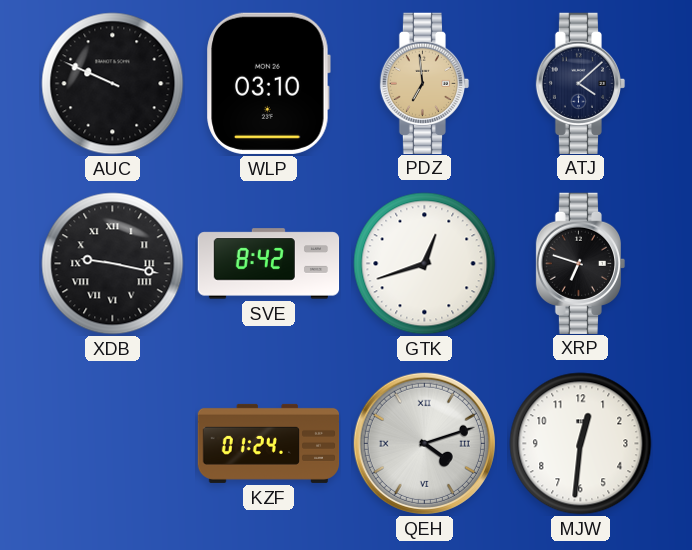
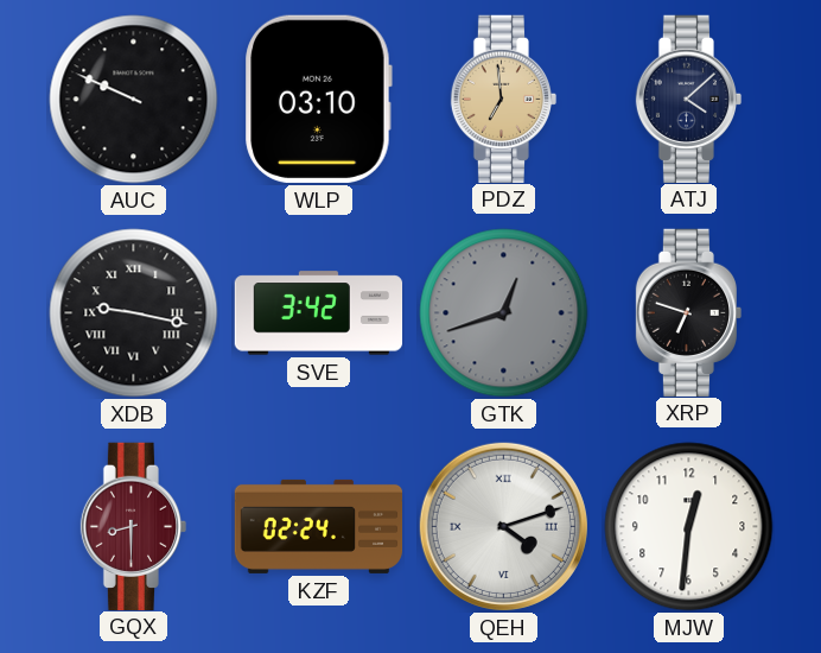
SVE: 8:42 -> 3:42
GTK dial: white -> grey
GQX: none -> 8:30
KZF: 01:24 -> 02:24
